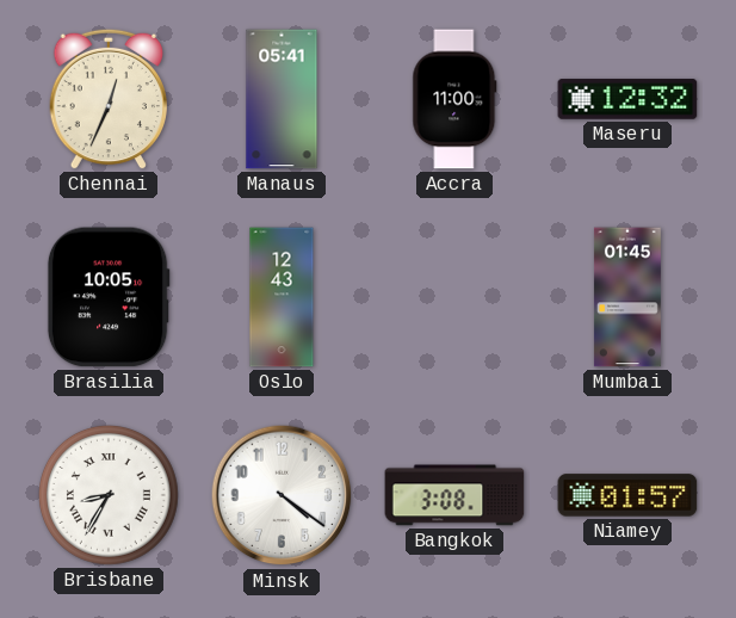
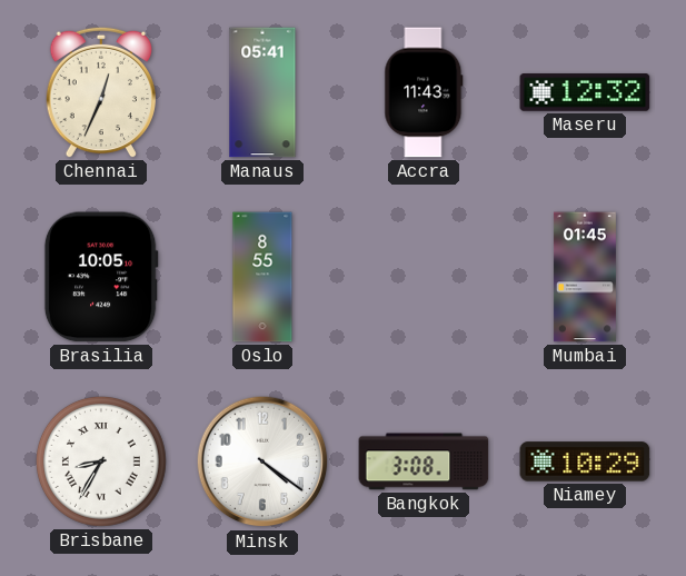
Accra: 11:00 -> 11:43
Oslo: 12:43 -> 8:55
Niamey: 01:57 -> 10:29
